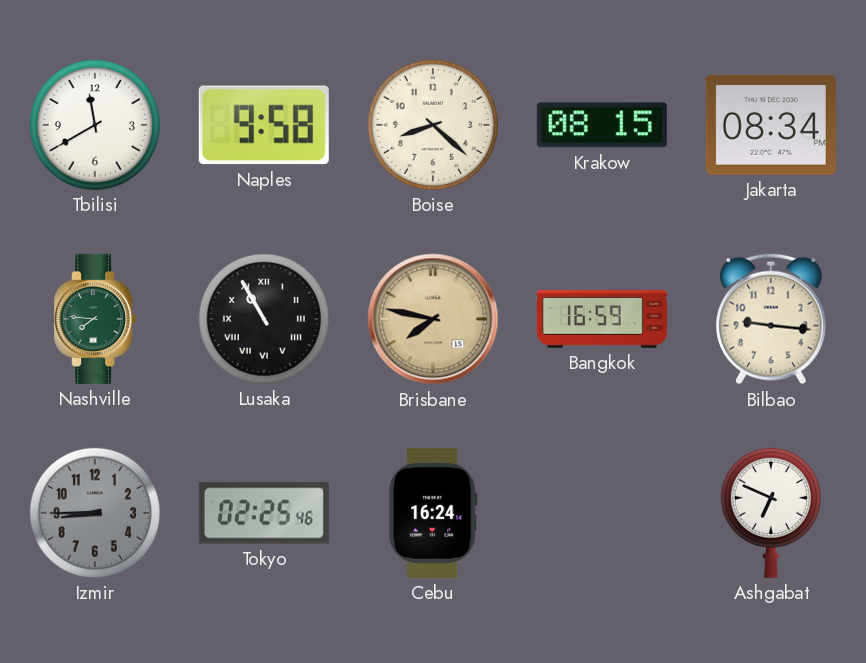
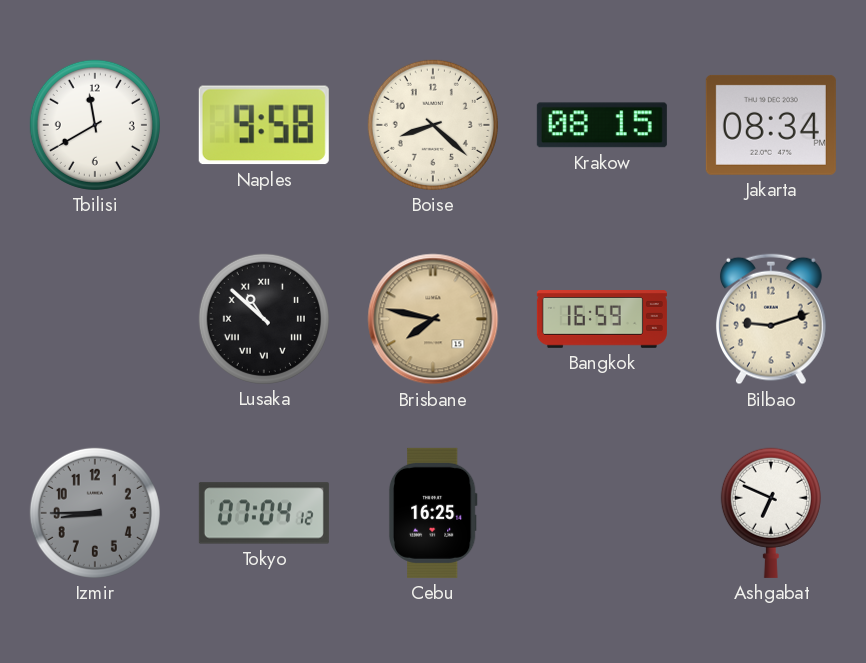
Nashville: 7:46 -> none
Lusaka: 10:55 -> 10:52
Bilbao: 9:16 -> 9:12
Tokyo: 02:25 -> 07:04
Cebu: 16:24 -> 16:25
